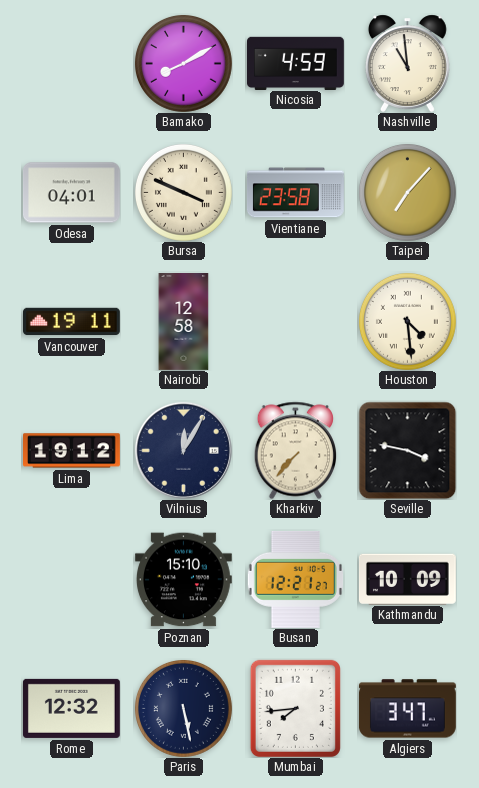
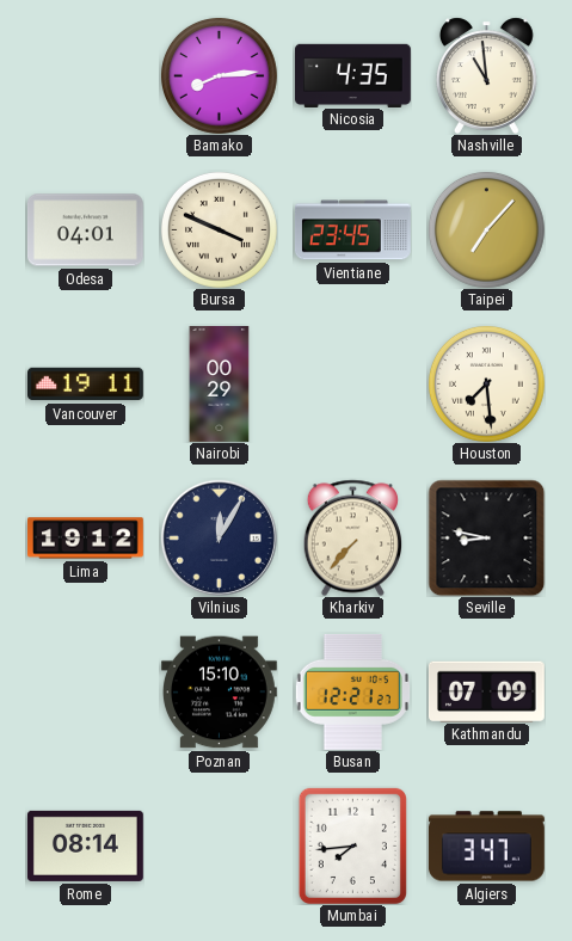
Bamako: 8:10 -> 8:14
Nicosia: 4:59 -> 4:35
Vientiane: 23:58 -> 23:45
Nairobi: 12:58 -> 00:29
Houston: 4:29 -> 7:29
Seville: 3:47 -> 8:47
Kathmandu: 10:09 -> 07:09
Rome: 12:32 -> 08:14
Paris: 5:28 -> none
